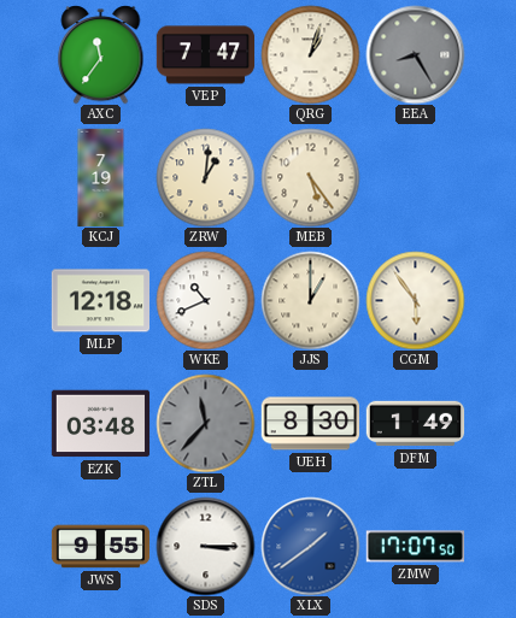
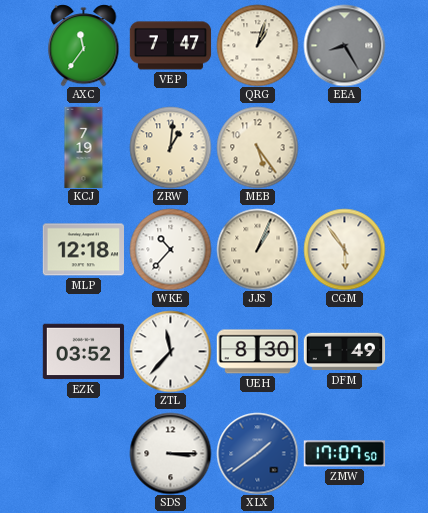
WKE: 10:41 -> 10:37
JJS: 1:00 -> 1:04
EZK: 03:48 -> 03:52
ZTL dial: grey -> white
JWS: 9:55 -> none
